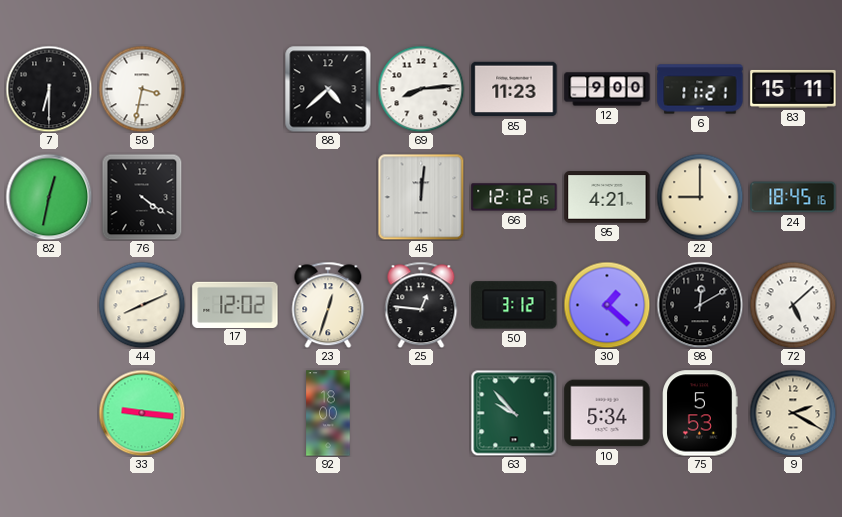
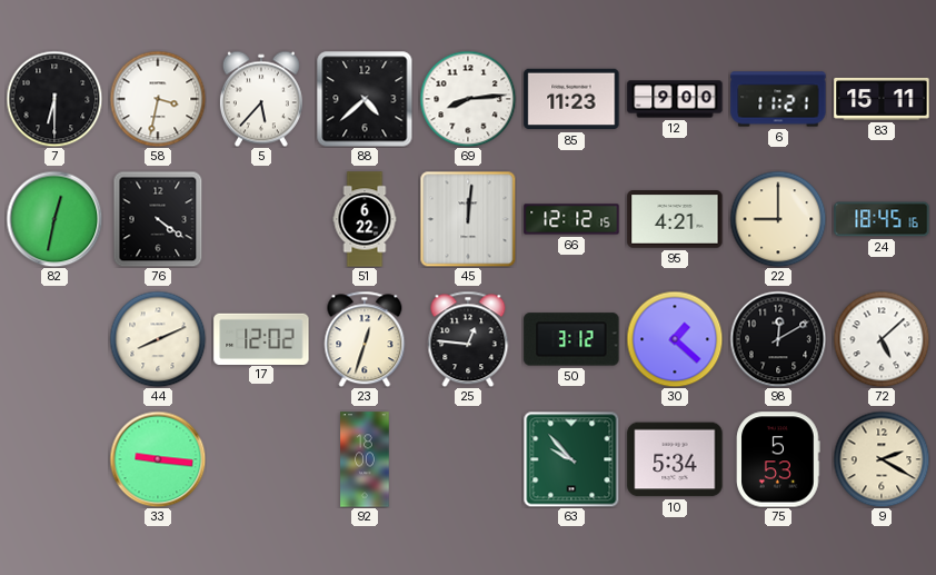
5: none -> 5:37
51: none -> 6:22
